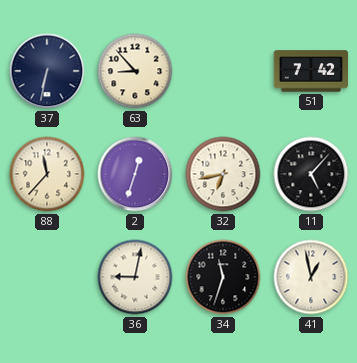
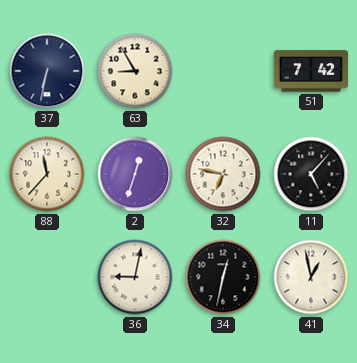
63: 8:53 -> 8:55
32: 6:43 -> 6:47
34: 11:33 -> 12:32
